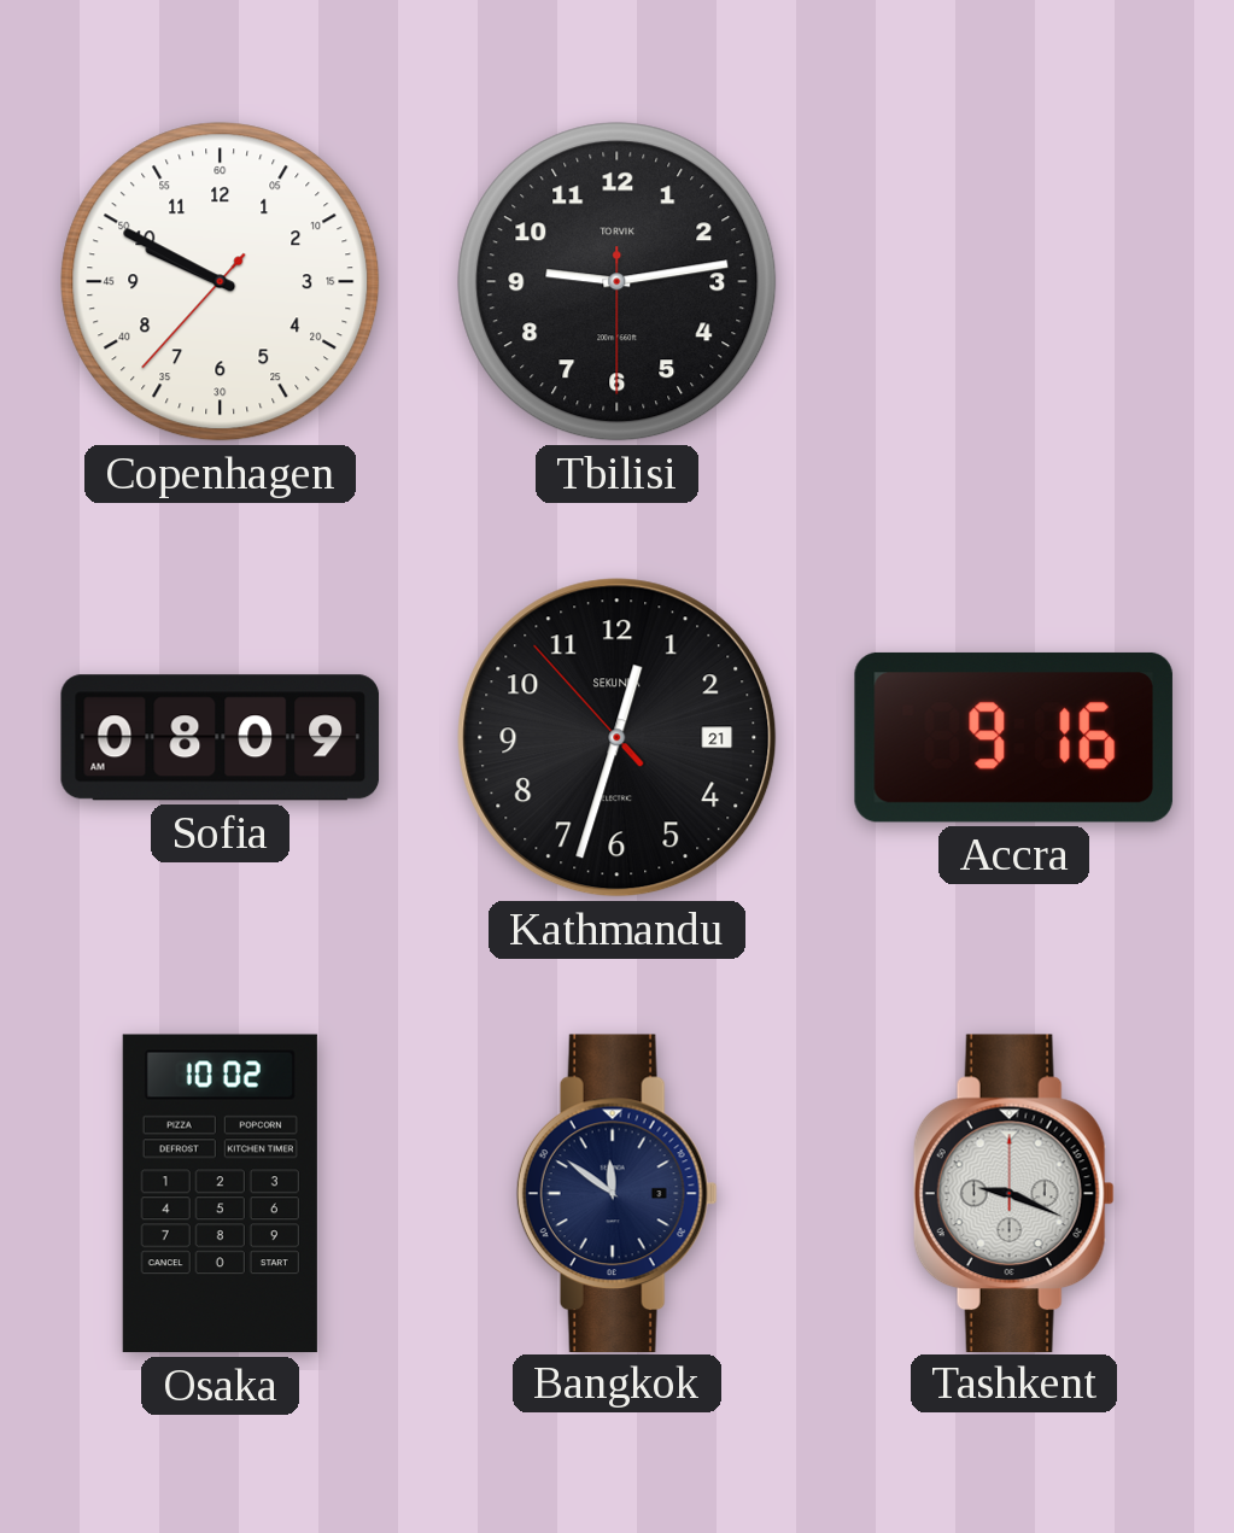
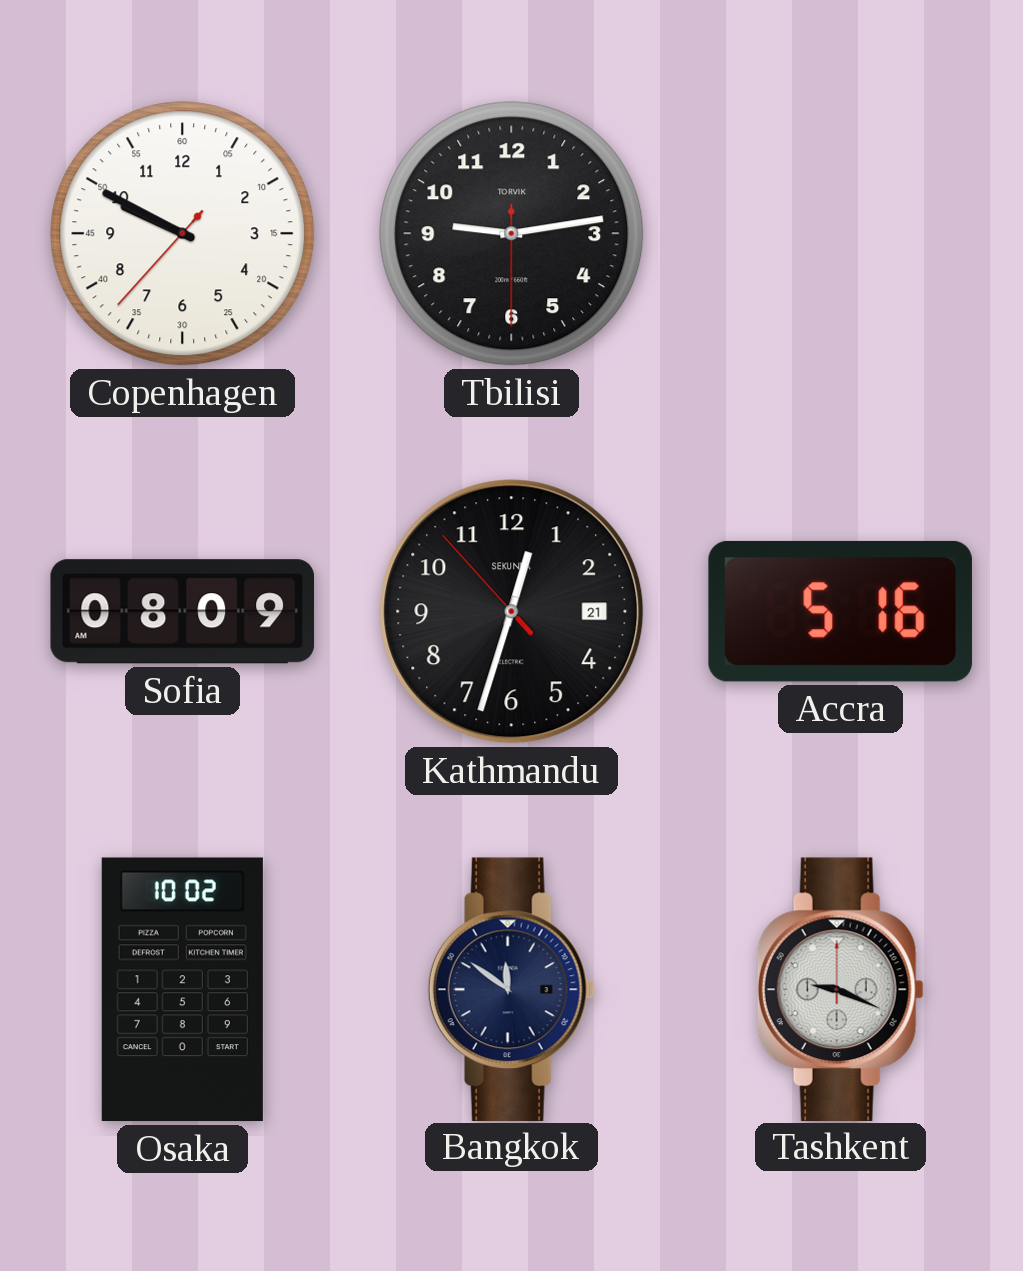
Accra: 9:16 -> 5:16
